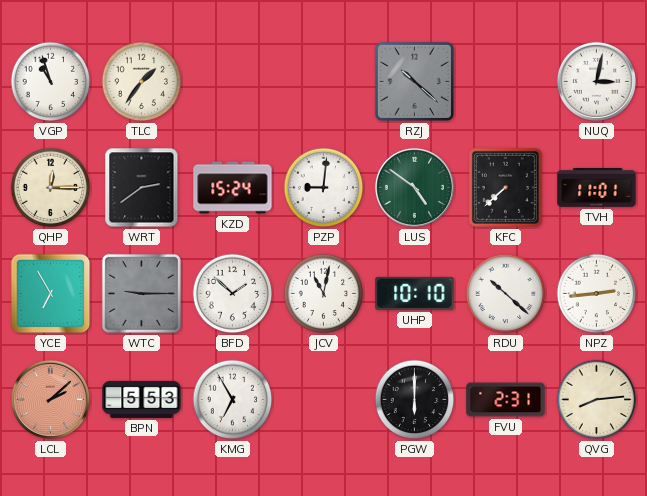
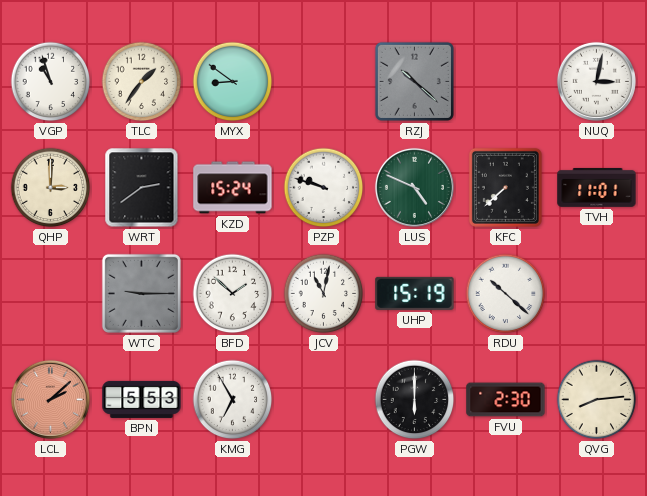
MYX: none -> 8:51
QHP: 12:15 -> 3:00
PZP: 9:01 -> 9:48
LUS: 4:51 -> 4:49
YCE: 6:55 -> none
UHP: 10:10 -> 15:19
NPZ: 2:44 -> none
FVU: 2:31 -> 2:30
